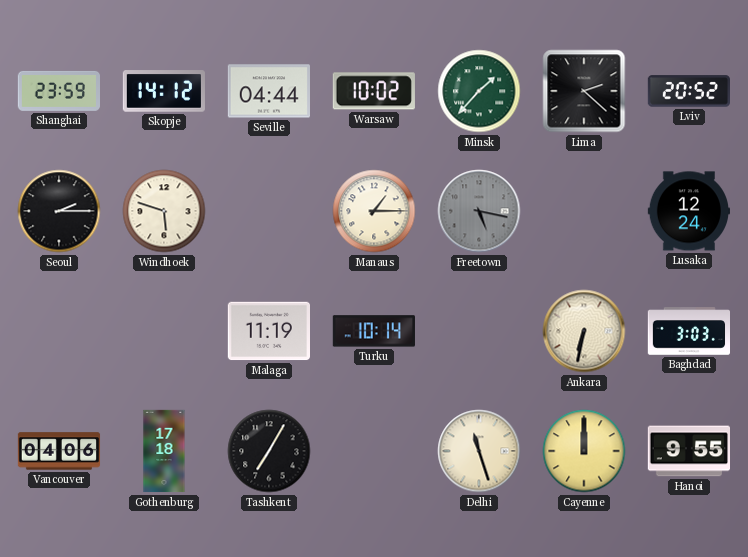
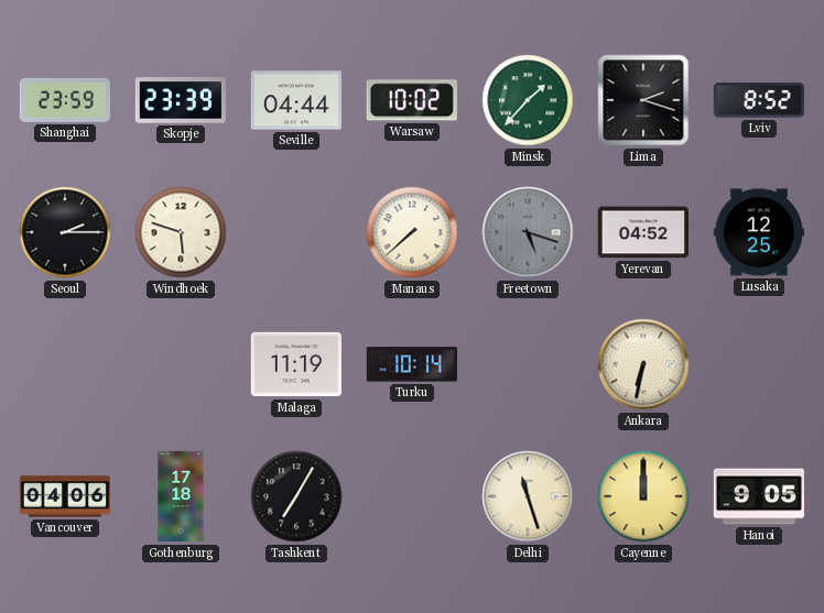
Skopje: 14:12 -> 23:39
Lima: 2:22 -> 2:18
Lviv: 20:52 -> 8:52
Manaus: 1:15 -> 7:38
Freetown: 5:17 -> 5:18
Yerevan: none -> 04:52
Lusaka: 12:24 -> 12:25
Baghdad: 3:03 -> none
Hanoi: 9:55 -> 9:05
